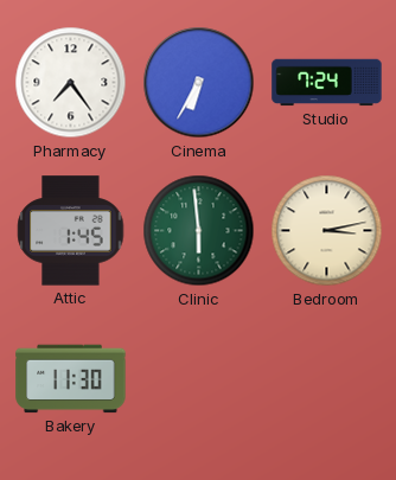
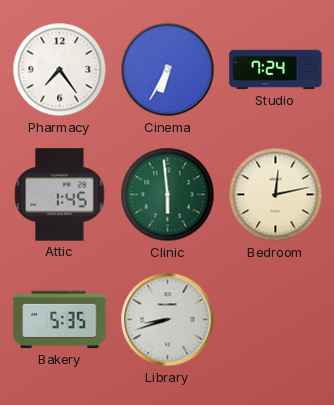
Bedroom: 3:13 -> 12:13
Bakery: 11:30 -> 5:35
Library: none -> 8:42
